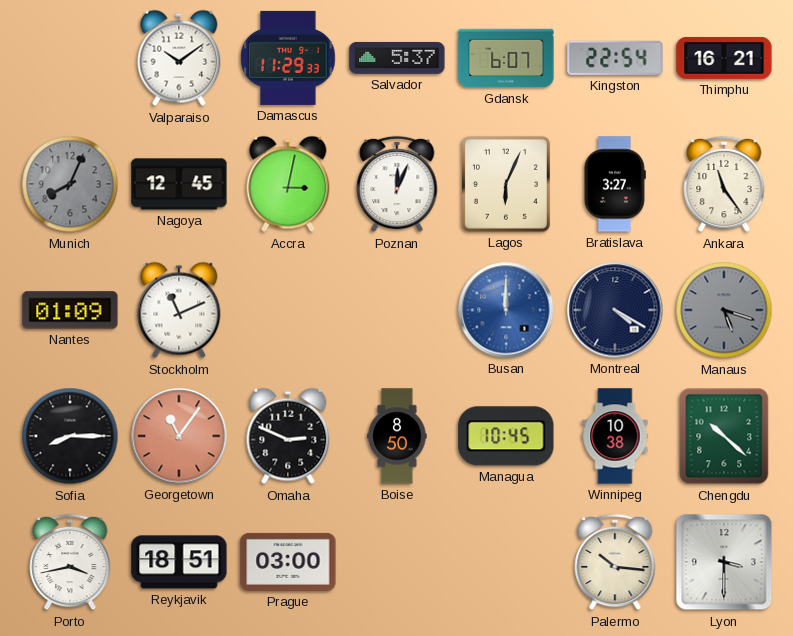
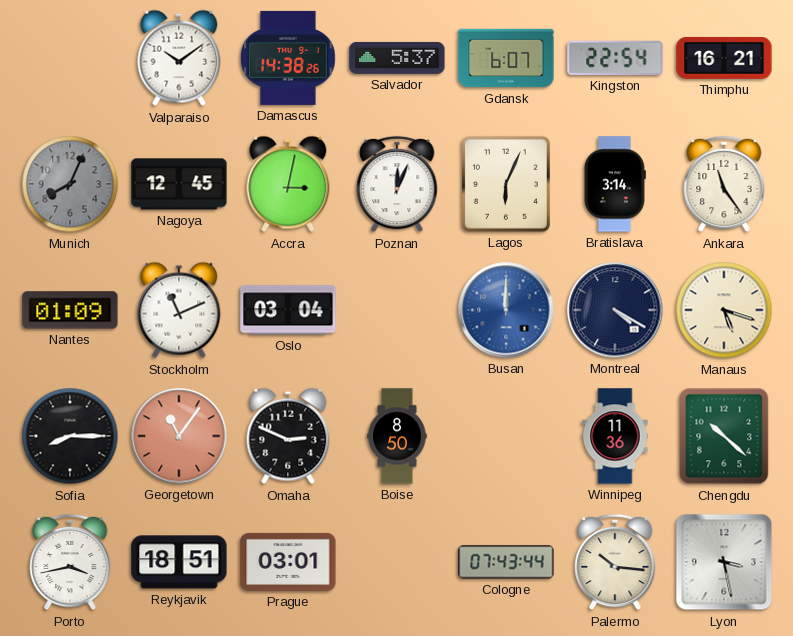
Damascus: 11:29 -> 14:38
Bratislava: 3:27 -> 3:14
Oslo: none -> 03:04
Manaus dial: grey -> cream
Managua: 10:45 -> none
Winnipeg: 10:38 -> 11:36
Prague: 03:00 -> 03:01
Cologne: none -> 07:43
Lyon: 3:30 -> 3:28
